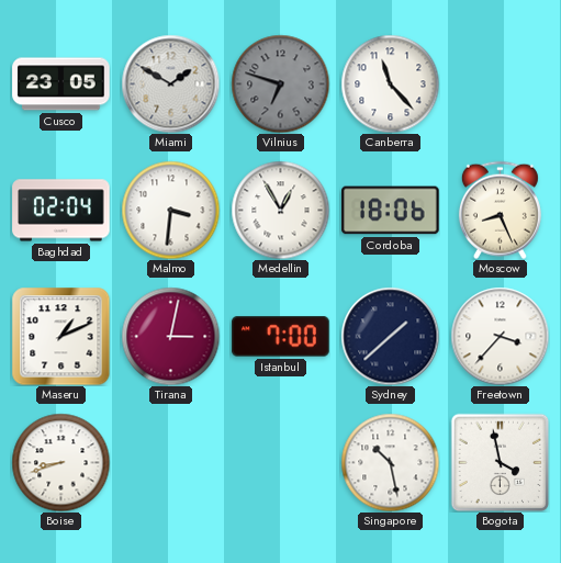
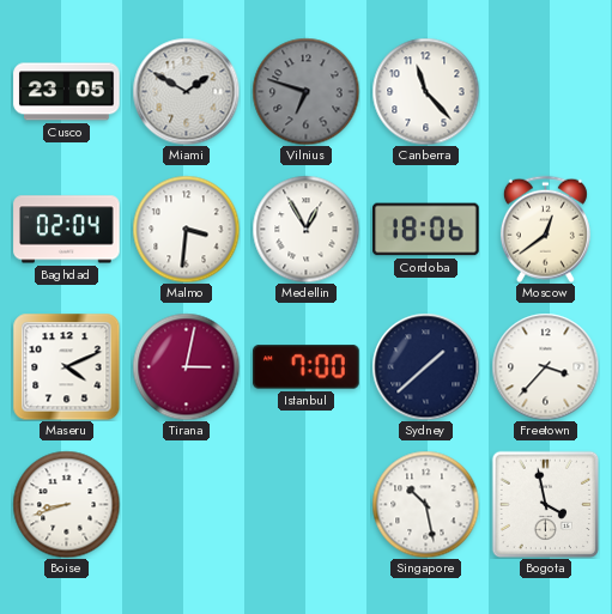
Moscow: 8:26 -> 12:39
Maseru: 1:11 -> 4:11
